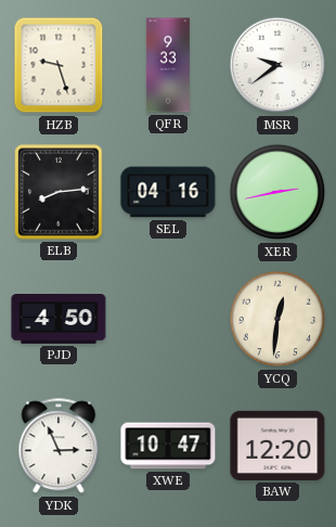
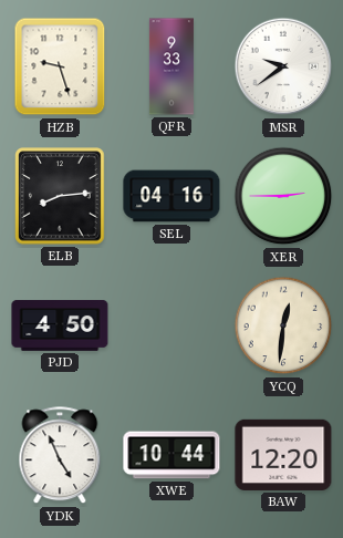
XER: 2:43 -> 2:45
YDK: 2:56 -> 4:56
XWE: 10:47 -> 10:44
